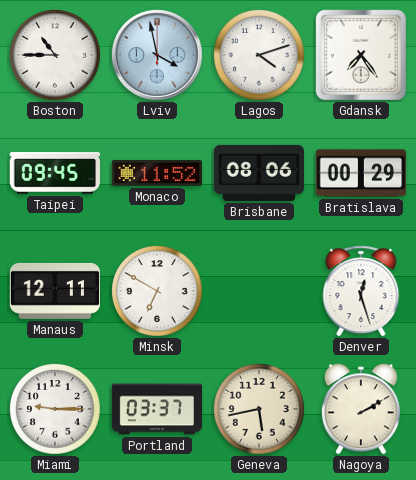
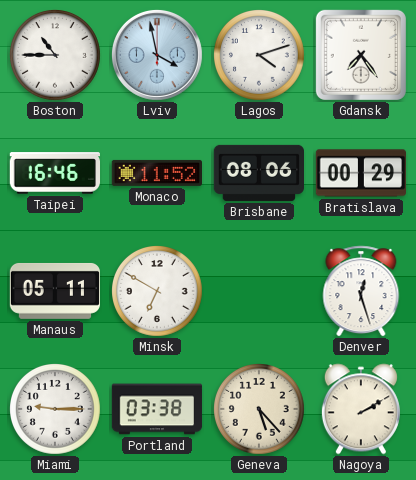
Taipei: 09:45 -> 16:46
Manaus: 12:11 -> 05:11
Portland: 03:37 -> 03:38
Geneva: 5:43 -> 5:23
